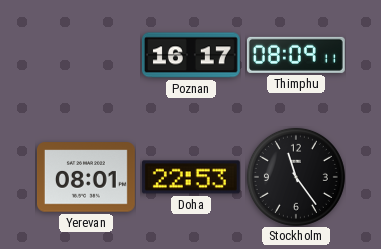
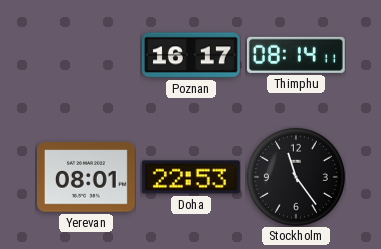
Thimphu: 08:09 -> 08:14
